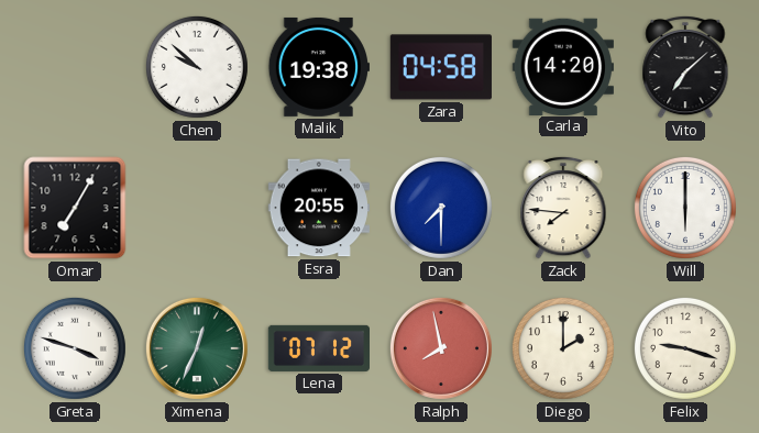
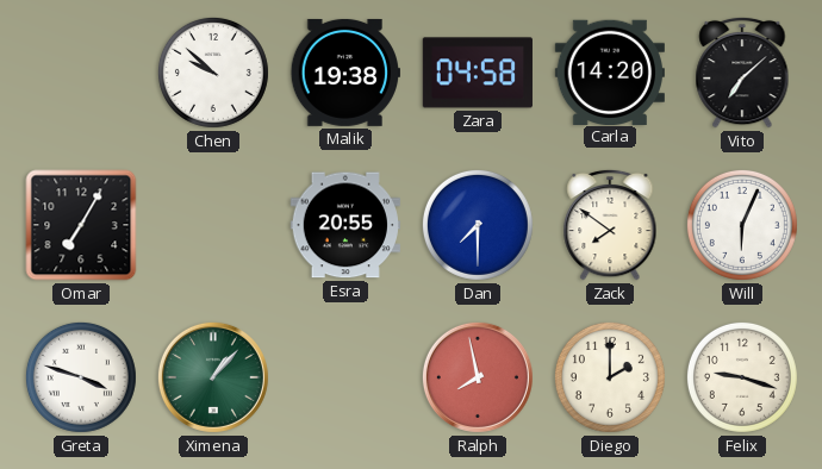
Zack: 7:46 -> 7:51
Will: 6:00 -> 6:04
Ximena: 12:34 -> 1:07
Lena: 07:12 -> none
